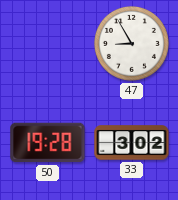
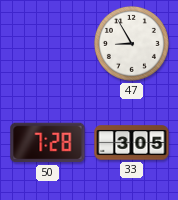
50: 19:28 -> 7:28
33: 3:02 -> 3:05
